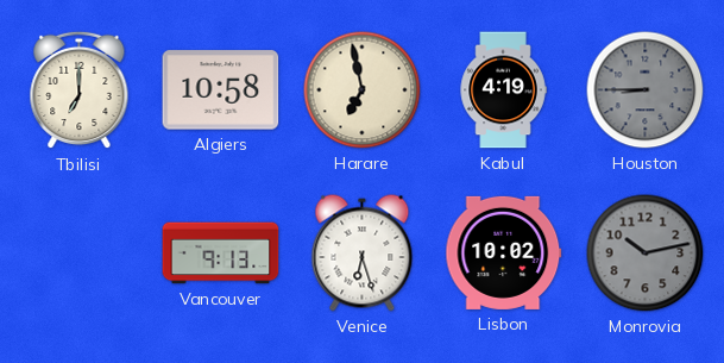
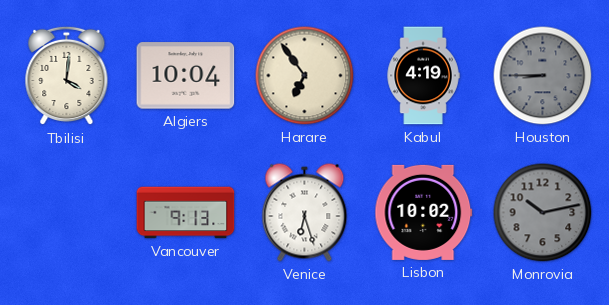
Tbilisi: 7:00 -> 4:01
Algiers: 10:58 -> 10:04
Harare: 6:58 -> 6:54
